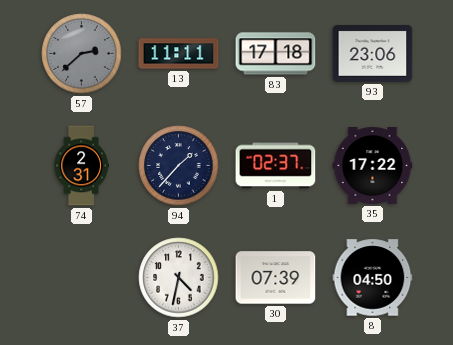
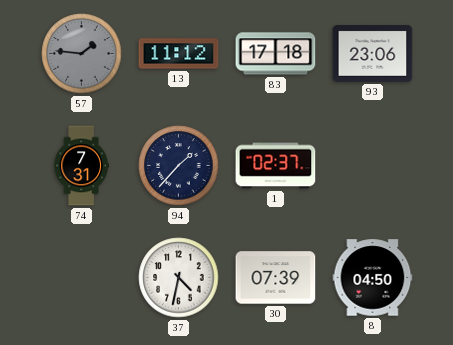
57: 2:38 -> 1:46
13: 11:11 -> 11:12
74: 2:31 -> 7:31
35: 17:22 -> none
